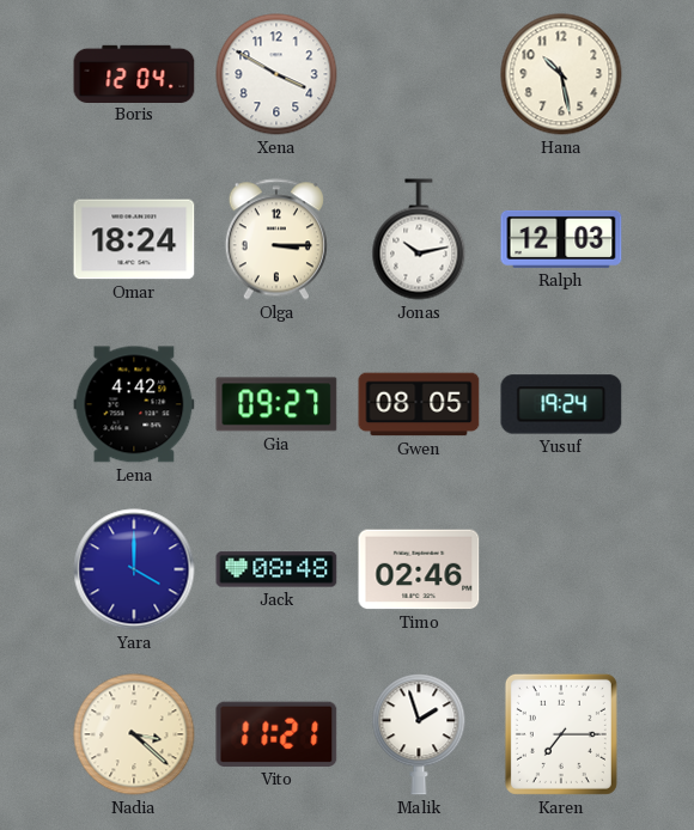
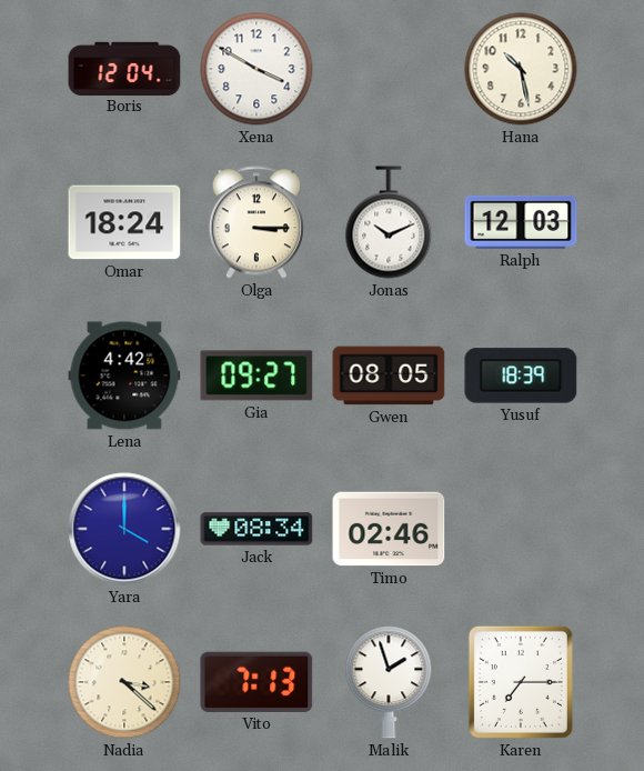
Jonas: 10:13 -> 10:11
Yusuf: 19:24 -> 18:39
Jack: 08:48 -> 08:34
Vito: 11:21 -> 7:13
